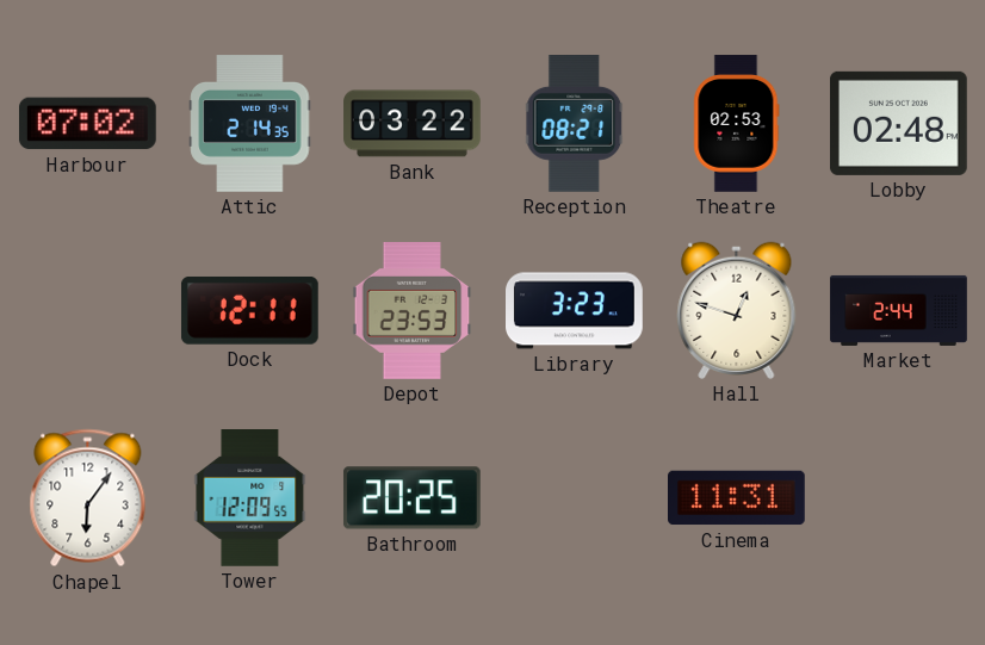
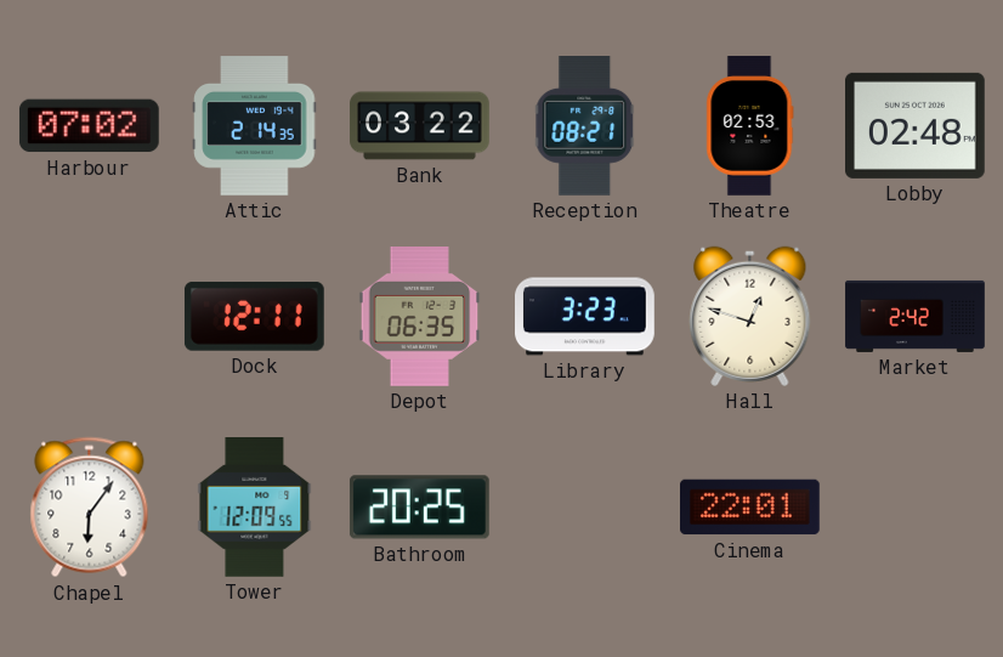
Depot: 23:53 -> 06:35
Market: 2:44 -> 2:42
Cinema: 11:31 -> 22:01
